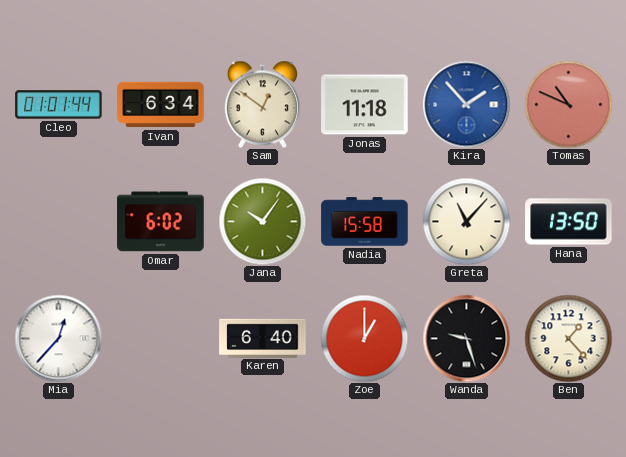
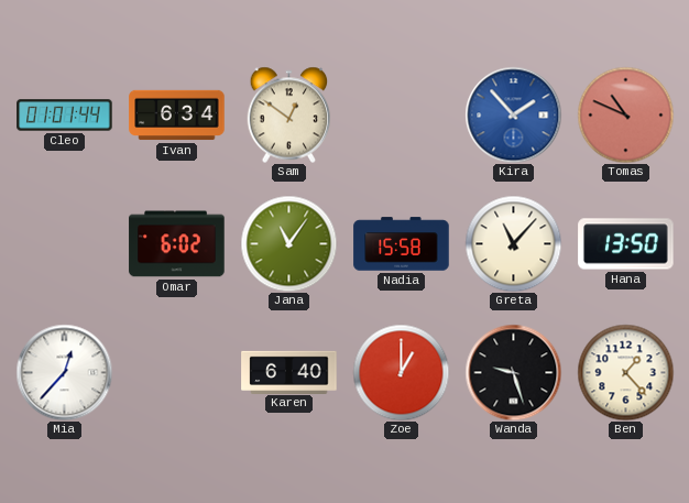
Jonas: 11:18 -> none
Jana: 10:06 -> 11:06
